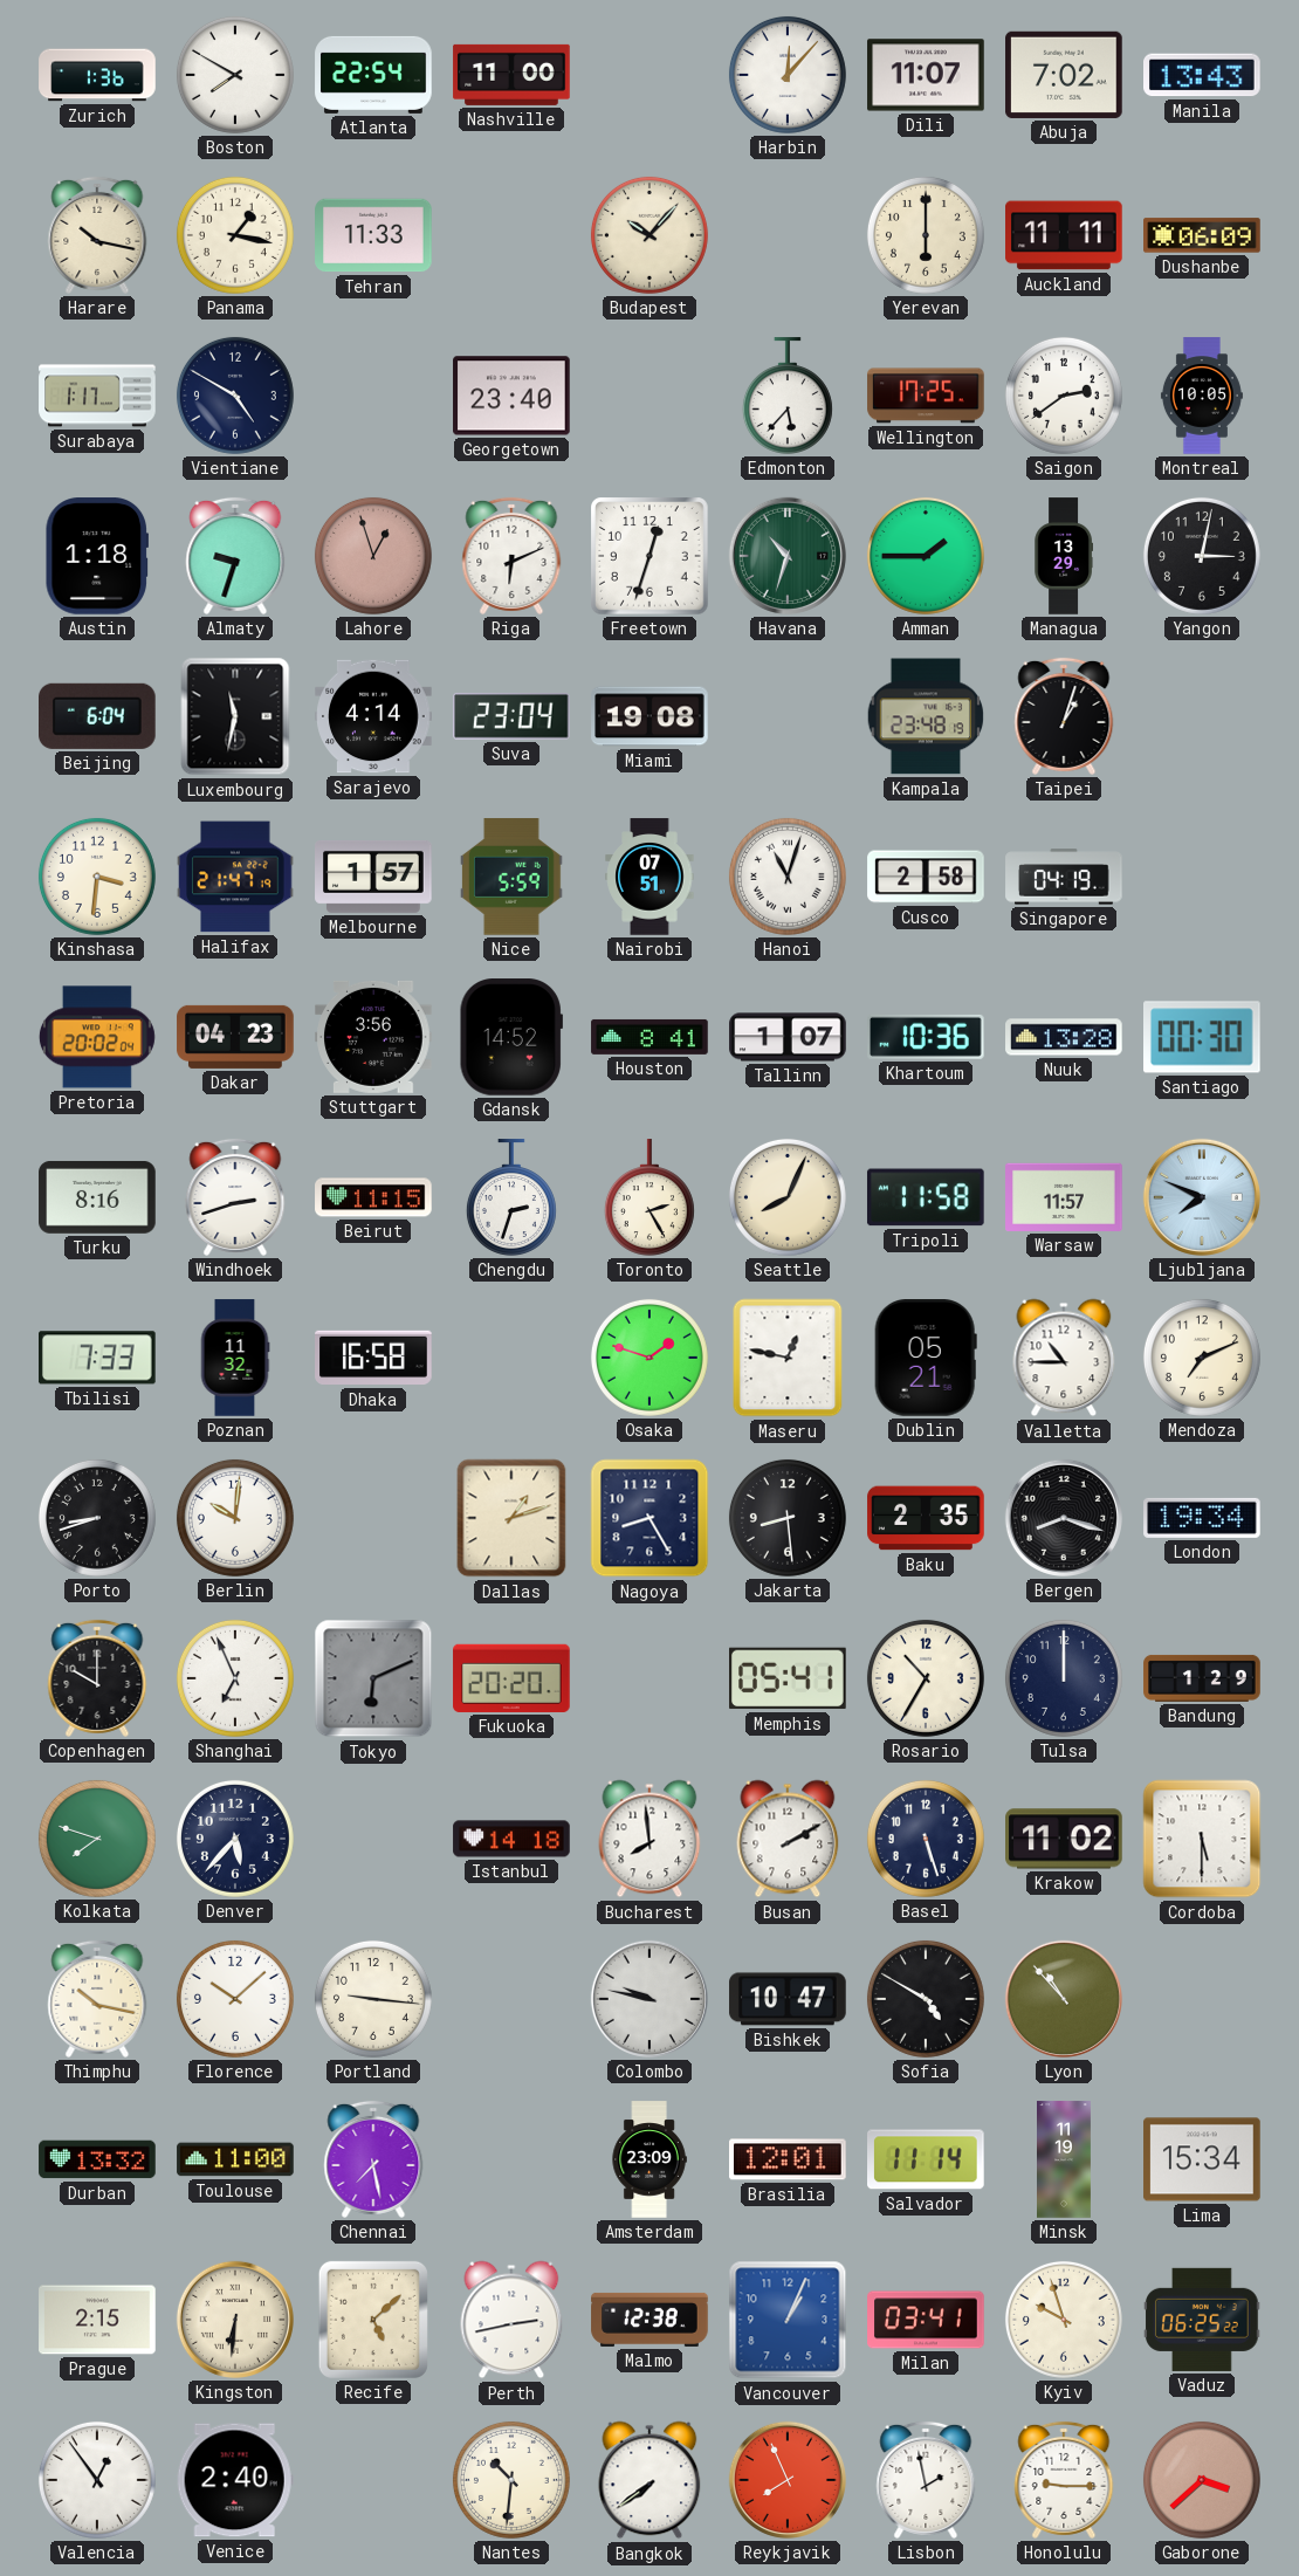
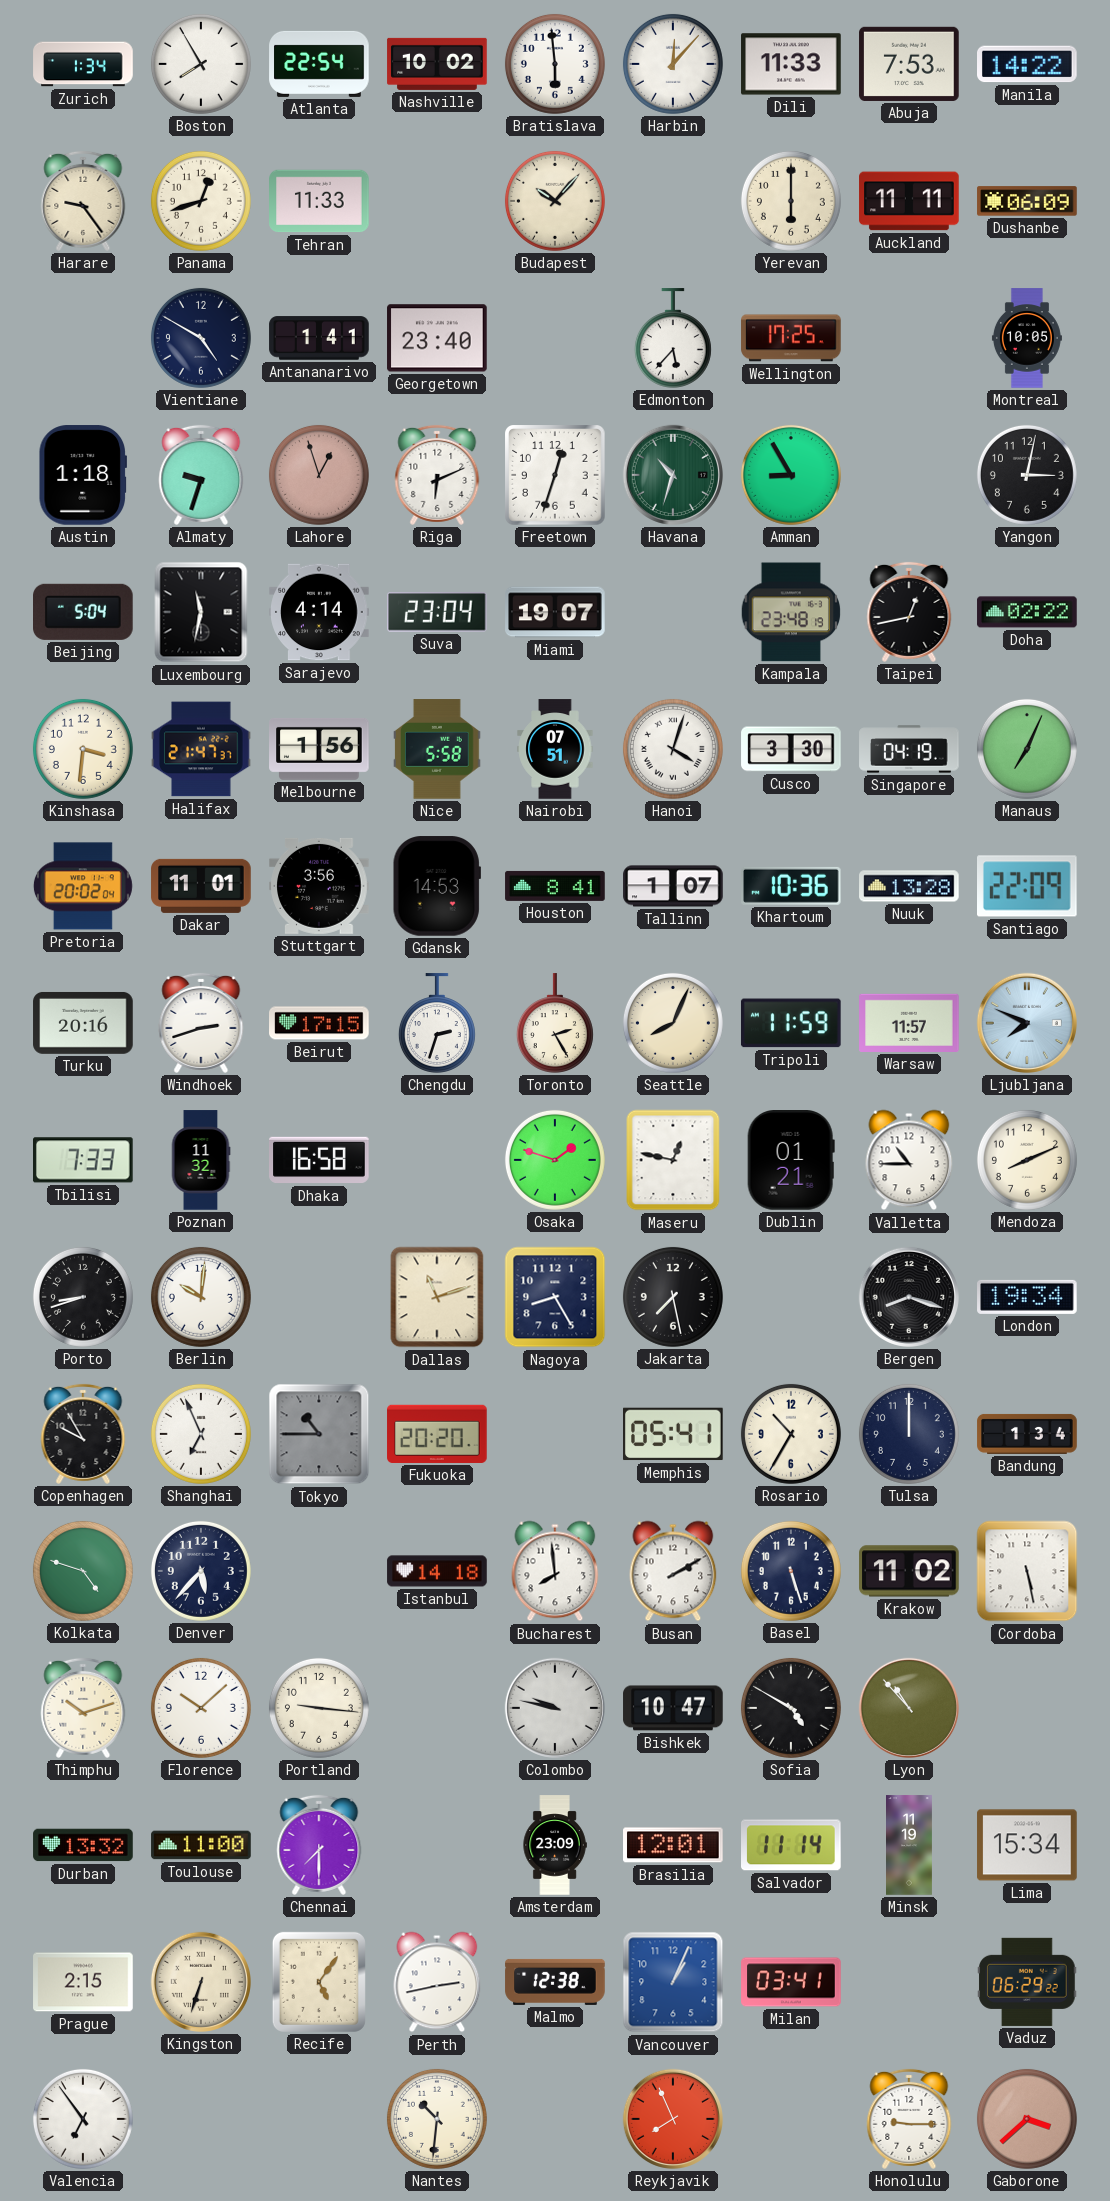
Zurich: 1:36 -> 1:34
Boston: 7:50 -> 7:55
Nashville: 11:00 -> 10:02
Bratislava: none -> 5:59
Dili: 11:07 -> 11:33
Abuja: 7:02 -> 7:53
Manila: 13:43 -> 14:22
Harare: 10:17 -> 9:24
Panama: 1:17 -> 12:42
Surabaya: 1:17 -> none
Antananarivo: none -> 1:41
Saigon: 2:39 -> none
Amman: 1:45 -> 8:55
Managua: 13:29 -> none
Beijing: 6:04 -> 5:04
Miami: 19:08 -> 19:07
Taipei: 1:03 -> 12:43
Doha: none -> 02:22
Halifax: 21:47:19 -> 21:47:37
Melbourne: 1:57 -> 1:56
Nice: 5:59 -> 5:58
Hanoi: 11:03 -> 4:03
Cusco: 2:58 -> 3:30
Manaus: none -> 7:04
Dakar: 04:23 -> 11:01
Gdansk: 14:52 -> 14:53
Santiago: 00:30 -> 22:09
Turku: 8:16 -> 20:16
Beirut: 11:15 -> 17:15
Tripoli: 11:58 -> 11:59
Dublin: 05:21 -> 01:21
Mendoza: 7:11 -> 8:11
Dallas: 1:12 -> 11:12
Jakarta: 8:29 -> 7:28
Baku: 2:35 -> none
Copenhagen: 10:00 -> 9:55
Tokyo: 6:11 -> 10:45
Bandung: 1:29 -> 1:34
Kolkata: 7:48 -> 4:48
Cordoba: 5:30 -> 5:28
Thimphu: 10:17 -> 10:12
Chennai: 7:28 -> 7:30
Kingston: 6:31 -> 6:33
Recife: 5:08 -> 5:06
Kyiv: 9:57 -> none
Vaduz: 06:25 -> 06:29
Valencia: 12:54 -> 6:54
Venice: 2:40 -> none
Bangkok: 7:39 -> none
Lisbon: 1:58 -> none
